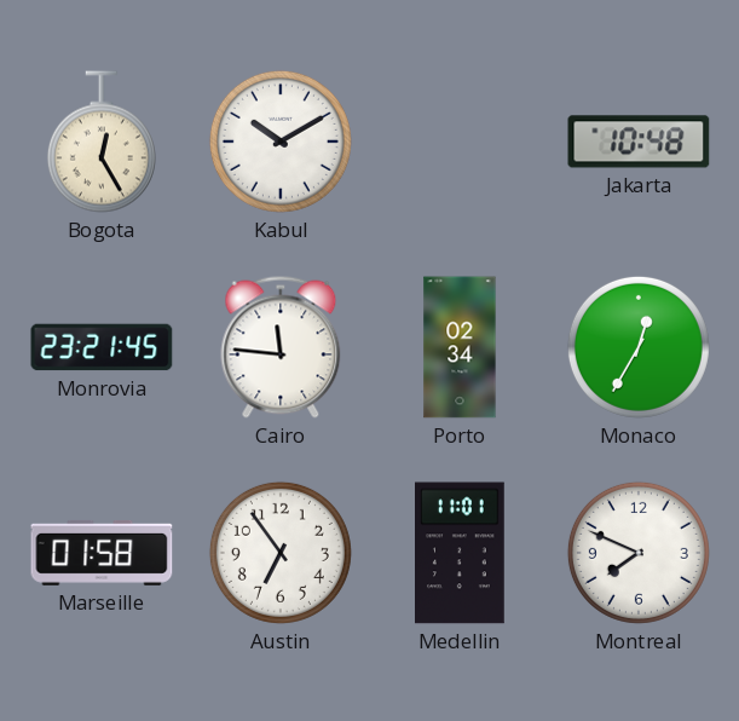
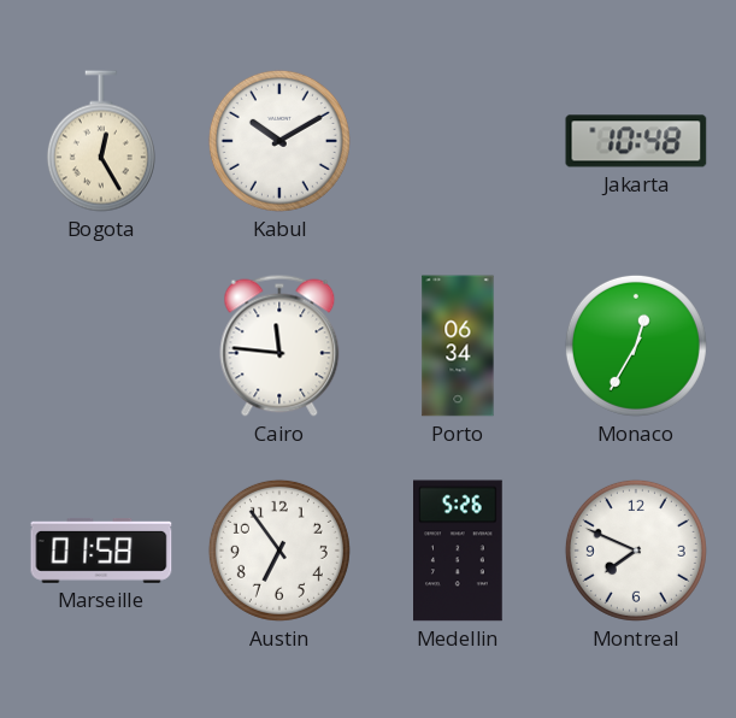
Monrovia: 23:21 -> none
Porto: 02:34 -> 06:34
Medellin: 11:01 -> 5:26
